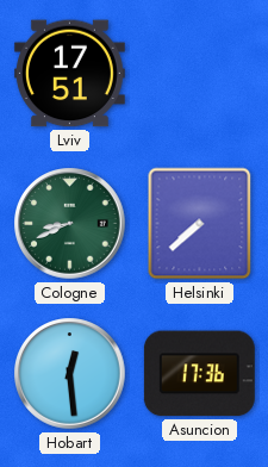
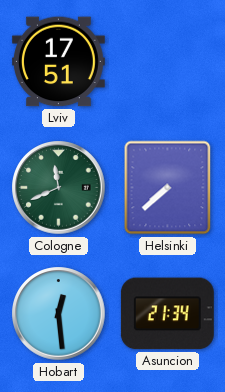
Cologne: 8:41 -> 11:41
Asuncion: 17:36 -> 21:34
